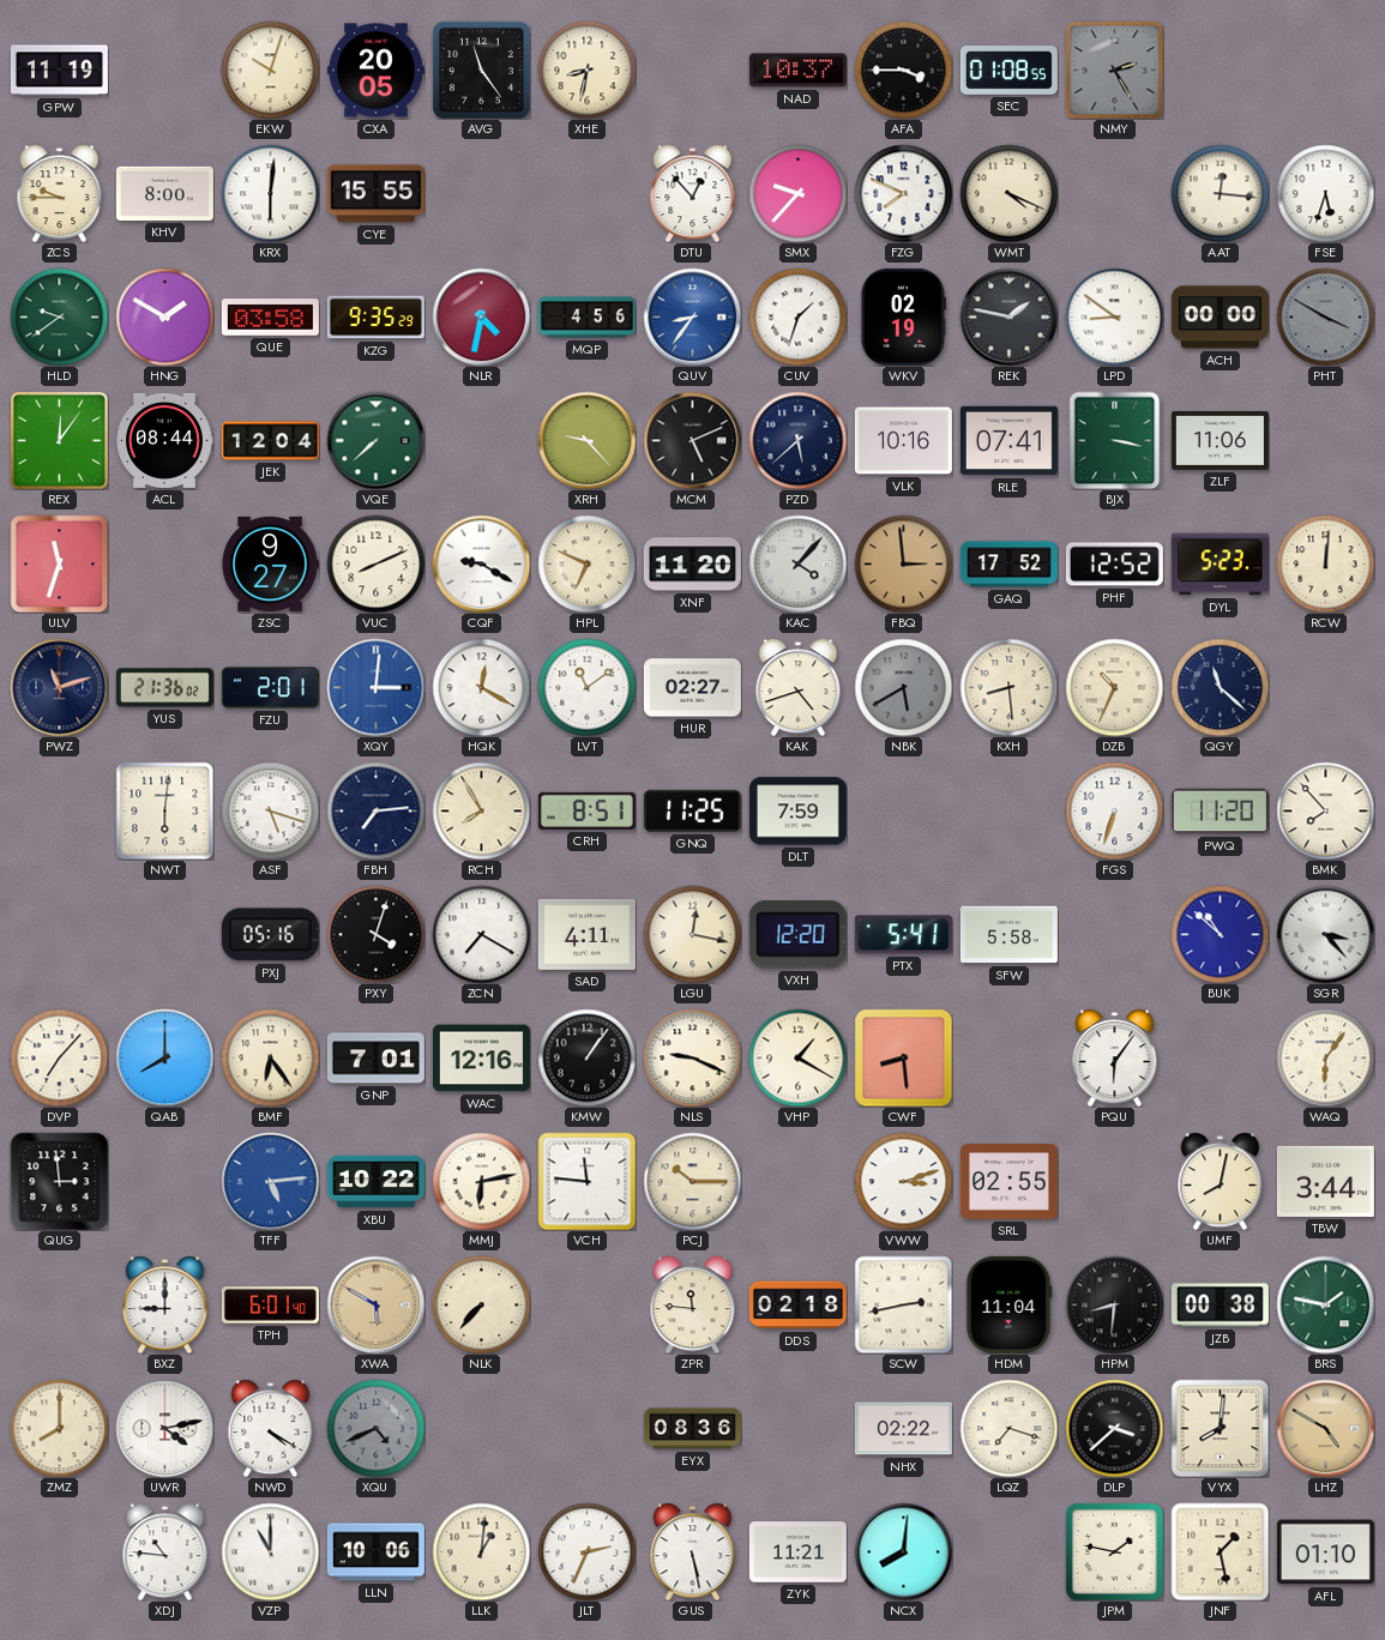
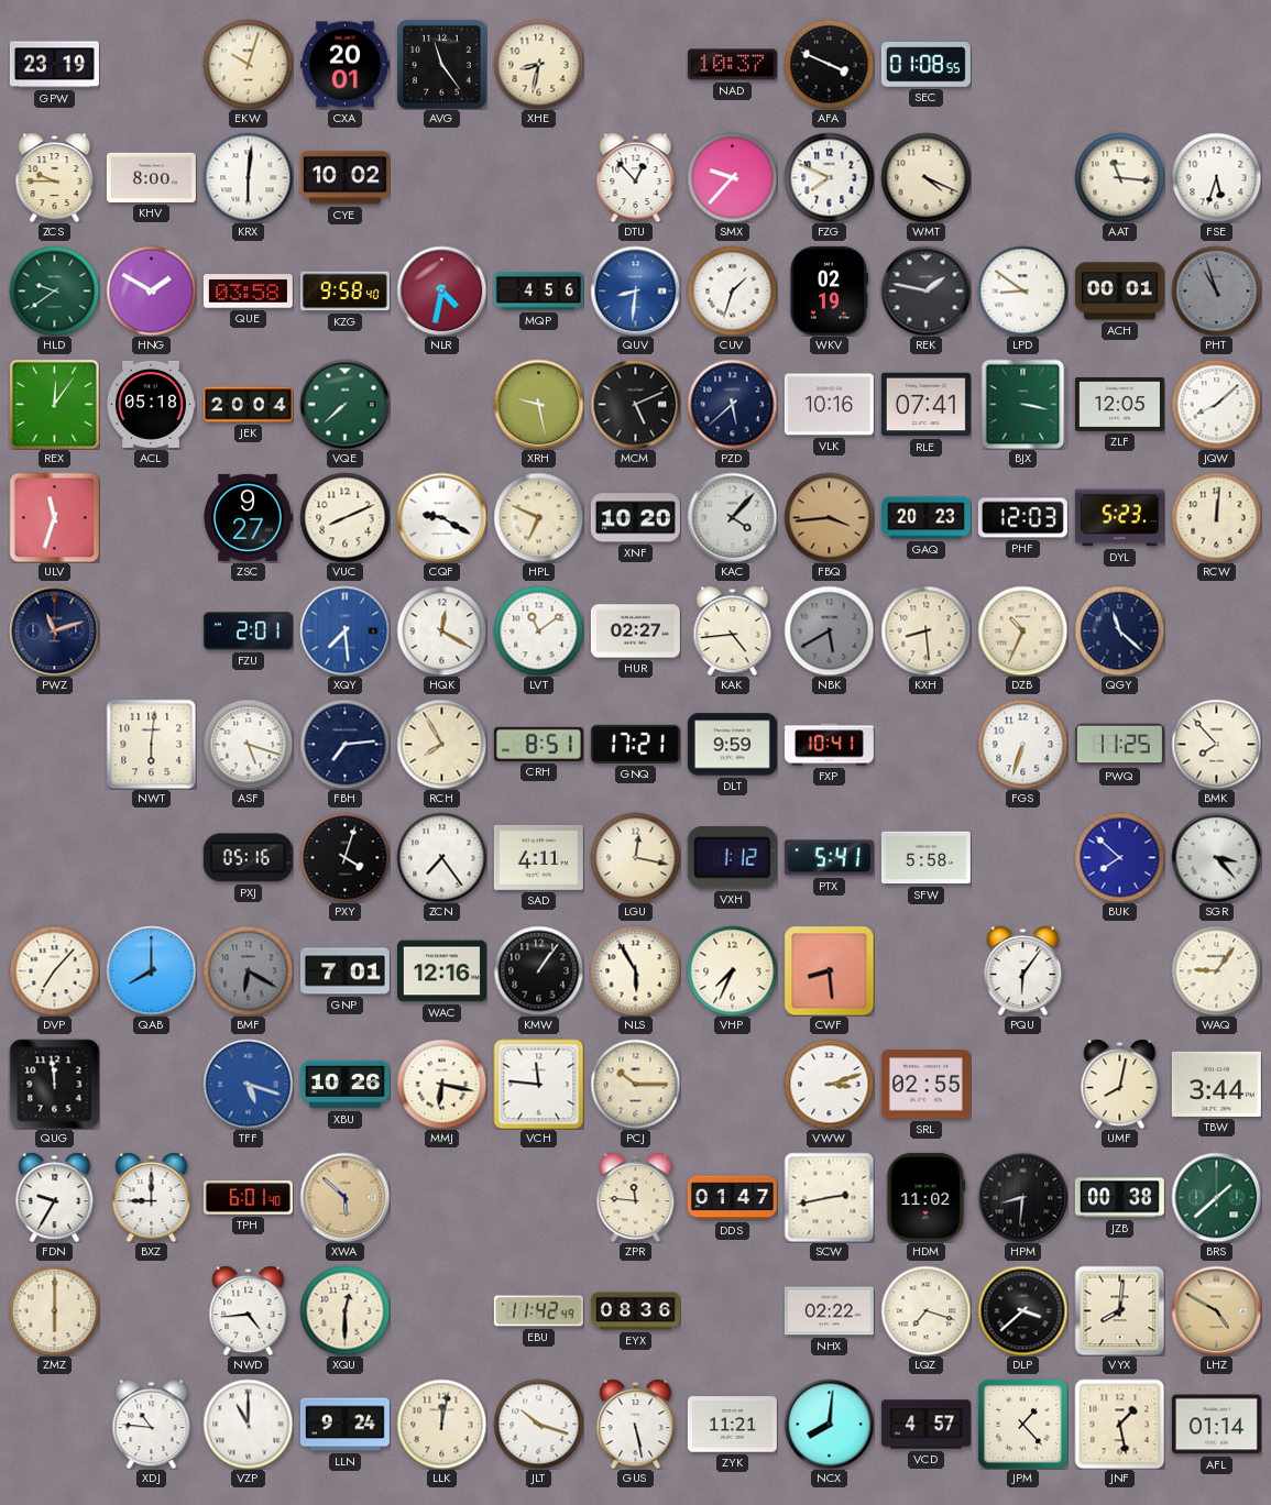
GPW: 11:19 -> 23:19
CXA: 20:05 -> 20:01
AFA: 3:45 -> 3:49
NMY: 2:25 -> none
CYE: 15:55 -> 10:02
AAT: 12:16 -> 11:16
KZG: 9:35 -> 9:58
QUV: 8:36 -> 8:31
ACH: 00:00 -> 00:01
PHT: 3:50 -> 10:57
ACL: 08:44 -> 05:18
JEK: 12:04 -> 20:04
XRH: 9:23 -> 9:28
ZLF: 11:06 -> 12:05
JQW: none -> 8:08
XNF: 11:20 -> 10:20
FBQ: 2:59 -> 3:44
GAQ: 17:52 -> 20:23
PHF: 12:52 -> 12:03
YUS: 21:36 -> none
XQY: 3:01 -> 7:29
KAK: 4:42 -> 4:44
GNQ: 11:25 -> 17:21
DLT: 7:59 -> 9:59
FXP: none -> 10:41
PWQ: 11:20 -> 11:25
ZCN: 7:20 -> 7:24
VXH: 12:20 -> 1:12
BUK: 10:52 -> 7:52
BMF: 6:24 -> 6:20
BMF dial: cream -> grey
NLS: 9:19 -> 5:55
VHP: 1:20 -> 7:34
WAQ: 6:06 -> 9:06
QUG: 2:59 -> 11:59
TFF: 5:14 -> 5:18
XBU: 10:22 -> 10:26
MMJ: 6:13 -> 6:17
FDN: none -> 9:35
XWA: 5:50 -> 5:52
NLK: 7:37 -> none
DDS: 02:18 -> 01:47
HDM: 11:04 -> 11:02
BRS: 1:47 -> 1:38
ZMZ: 8:00 -> 6:00
UWR: 4:13 -> none
NWD: 4:20 -> 4:44
XQU: 4:41 -> 12:30
XQU dial: grey -> cream
EBU: none -> 11:42
LLN: 10:06 -> 9:24
LLK: 1:01 -> 12:02
JLT: 2:34 -> 10:18
VCD: none -> 4:57
JPM: 1:47 -> 1:23
AFL: 01:10 -> 01:14
